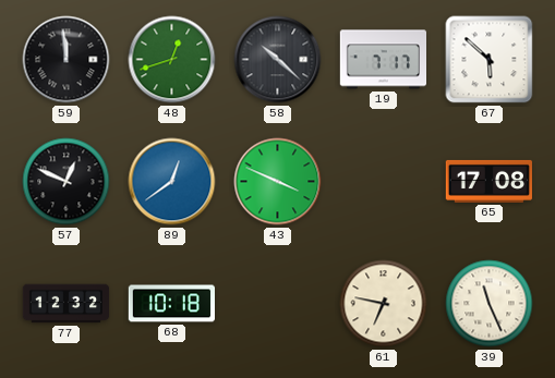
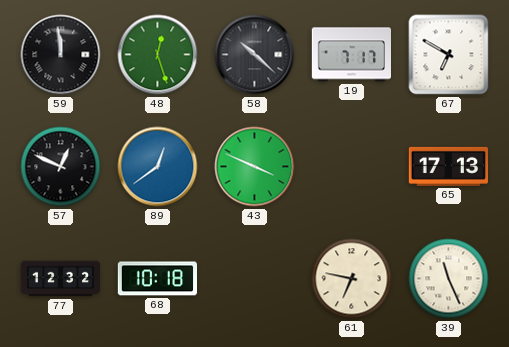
48: 12:42 -> 12:27
67: 5:52 -> 6:50
65: 17:08 -> 17:13
